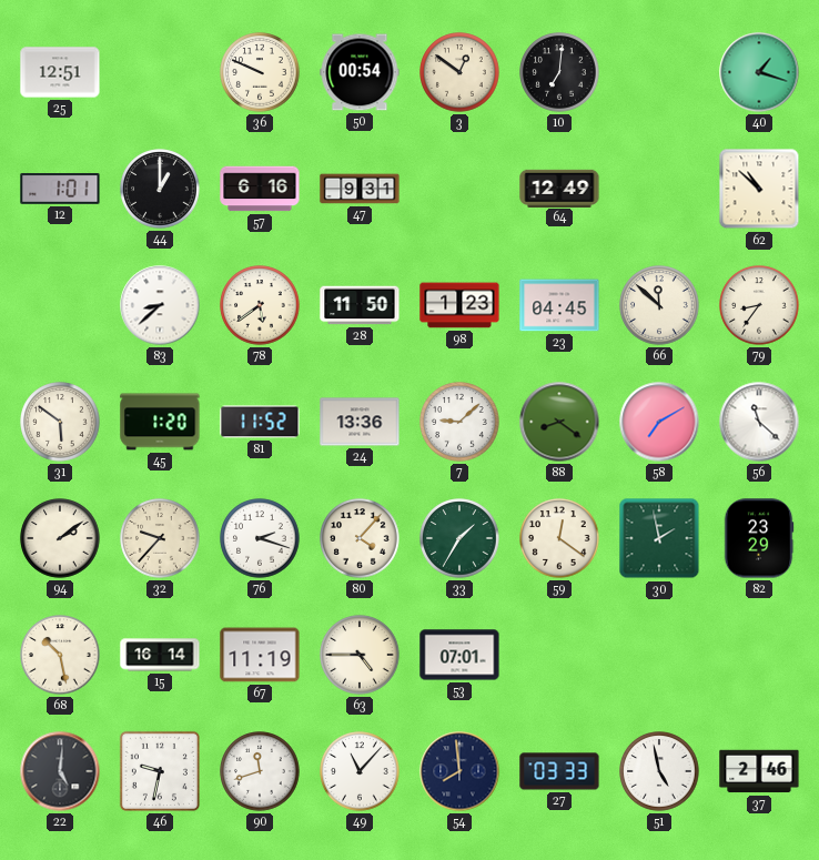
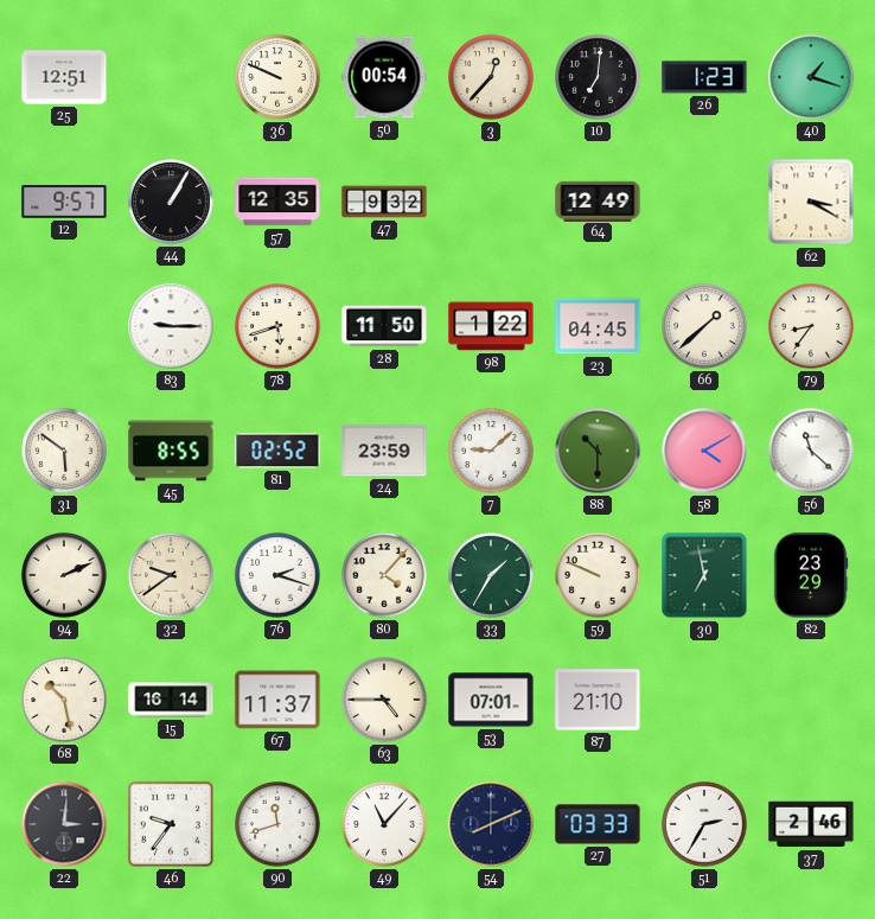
3: 12:51 -> 12:37
26: none -> 1:23
12: 1:01 -> 9:57
44: 1:00 -> 1:05
57: 6:16 -> 12:35
47: 9:31 -> 9:32
62: 10:52 -> 3:20
83: 8:38 -> 9:15
78: 5:39 -> 5:42
98: 1:23 -> 1:22
66: 11:52 -> 1:38
45: 1:20 -> 8:55
81: 11:52 -> 02:52
24: 13:36 -> 23:59
88: 8:21 -> 10:30
58: 7:10 -> 4:10
94: 2:09 -> 2:11
32: 9:37 -> 9:39
59: 12:21 -> 9:49
30: 1:58 -> 6:58
67: 11:19 -> 11:37
87: none -> 21:10
22: 5:01 -> 3:01
46: 9:32 -> 9:36
54: 7:59 -> 8:11
51: 4:58 -> 2:35
